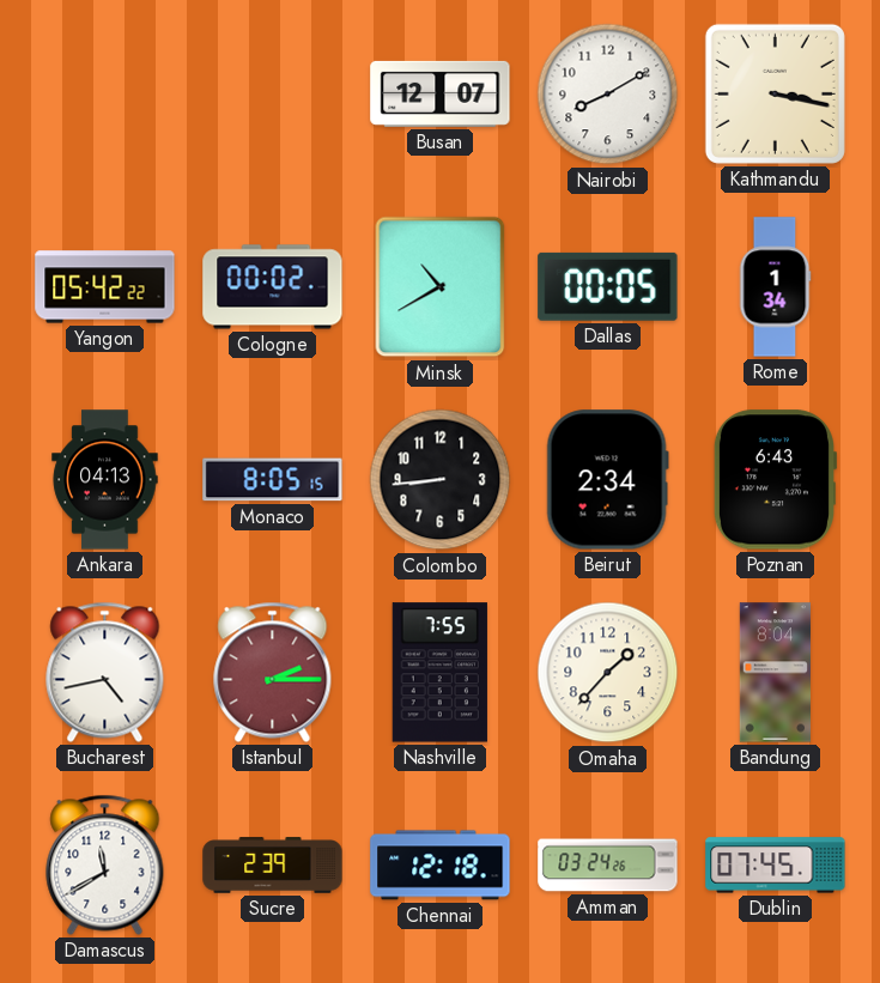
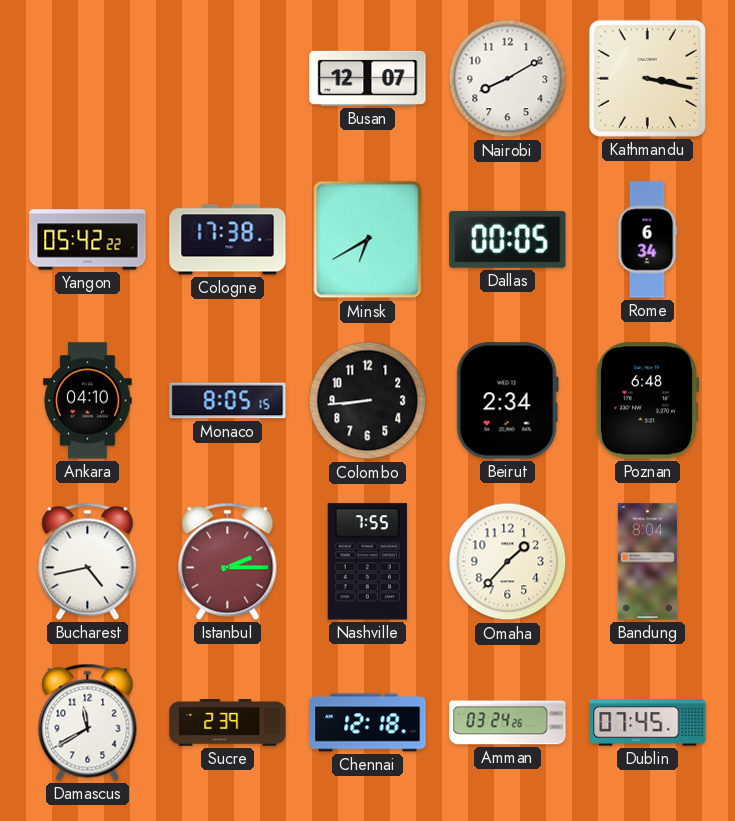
Cologne: 00:02 -> 17:38
Minsk: 10:40 -> 6:40
Rome: 1:34 -> 6:34
Ankara: 04:13 -> 04:10
Poznan: 6:43 -> 6:48
